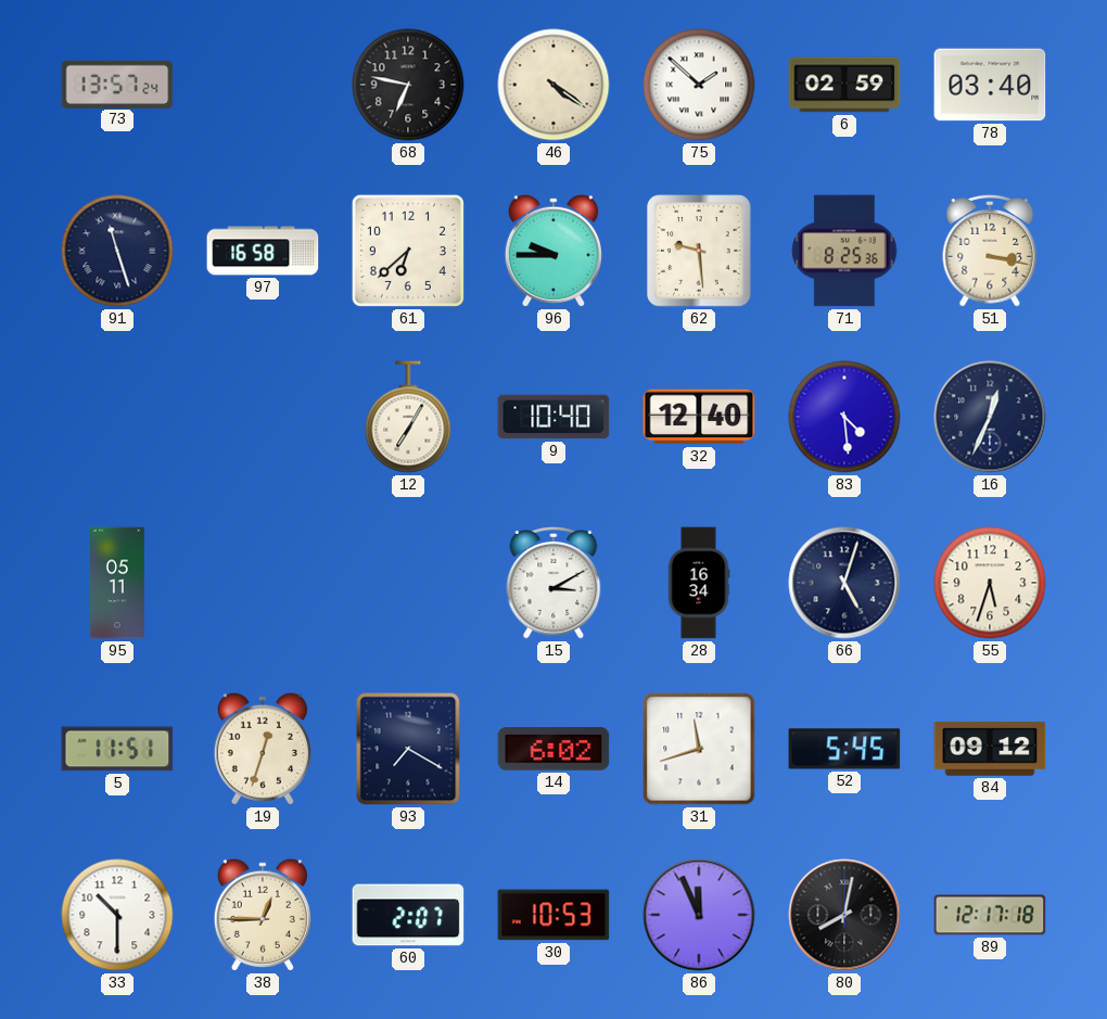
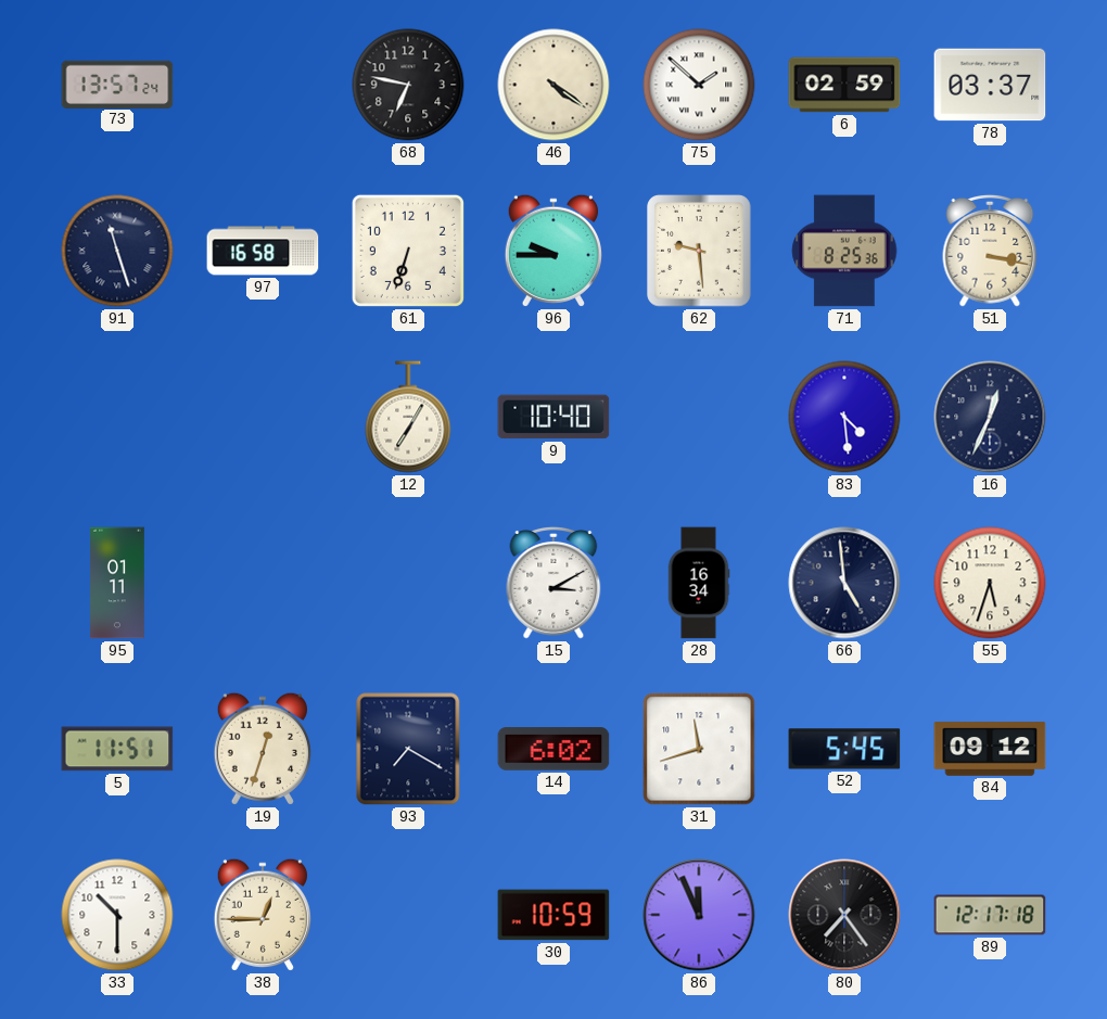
78: 03:40 -> 03:37
61: 6:38 -> 6:33
32: 12:40 -> none
95: 05:11 -> 01:11
66: 5:03 -> 4:59
60: 2:07 -> none
30: 10:53 -> 10:59
80: 8:02 -> 7:24
